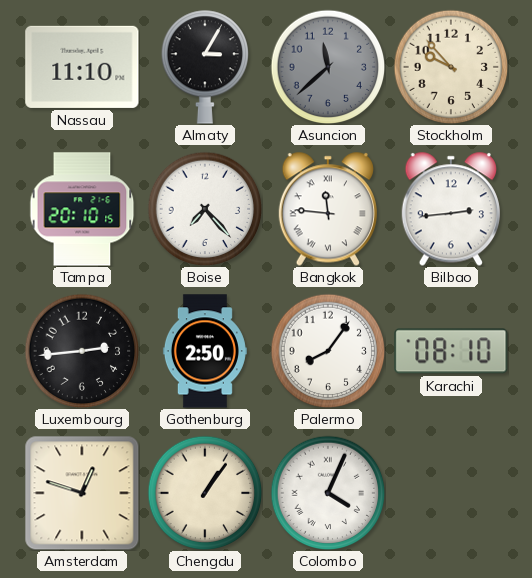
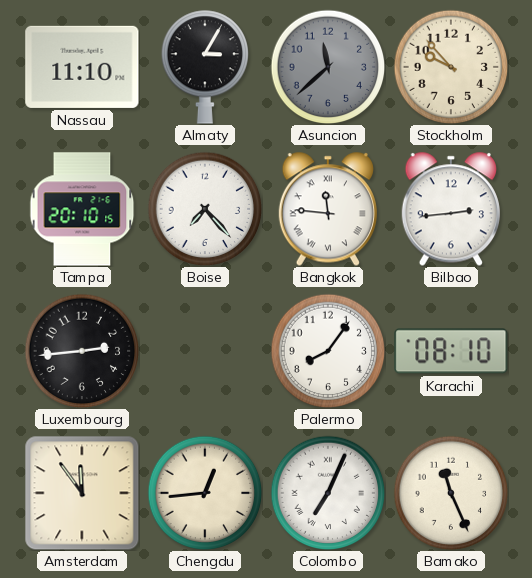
Gothenburg: 2:50 -> none
Amsterdam: 12:48 -> 11:54
Chengdu: 1:06 -> 12:44
Colombo: 4:04 -> 7:04
Bamako: none -> 11:26
